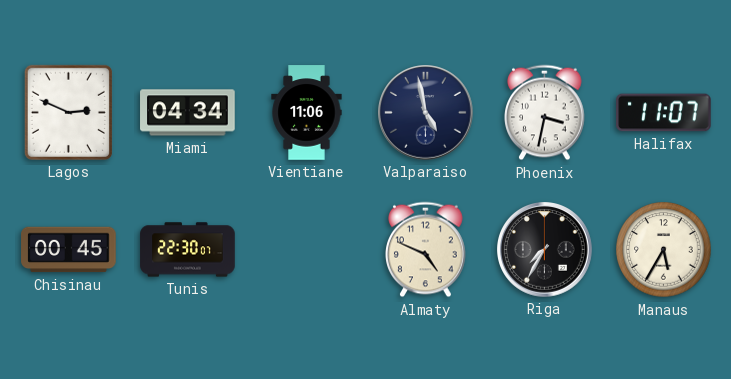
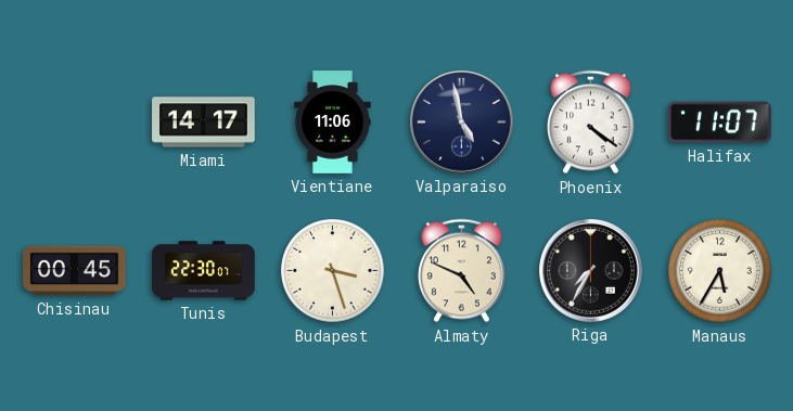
Lagos: 2:49 -> none
Miami: 04:34 -> 14:17
Phoenix: 3:32 -> 4:21
Budapest: none -> 3:27
